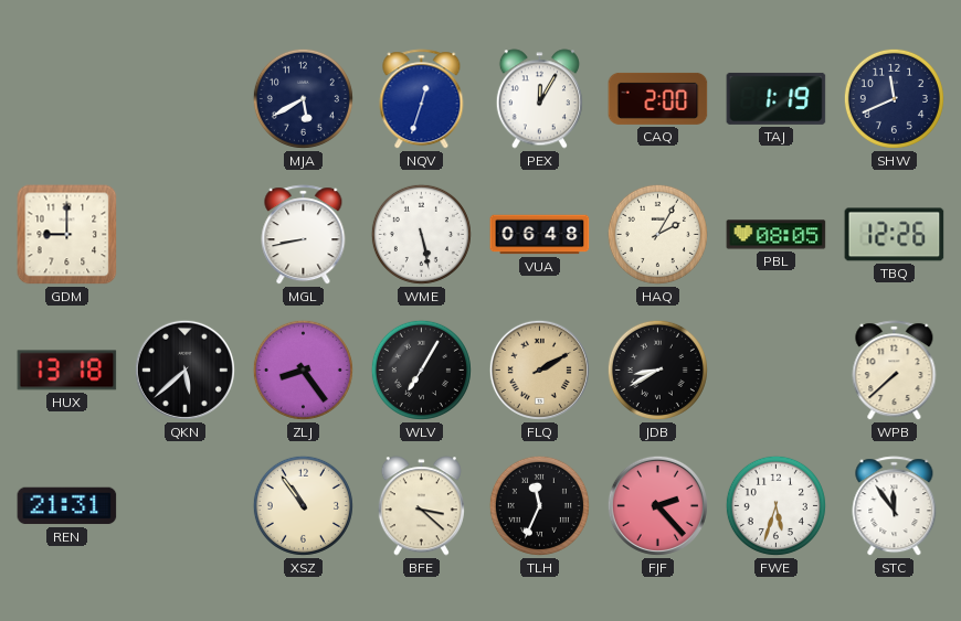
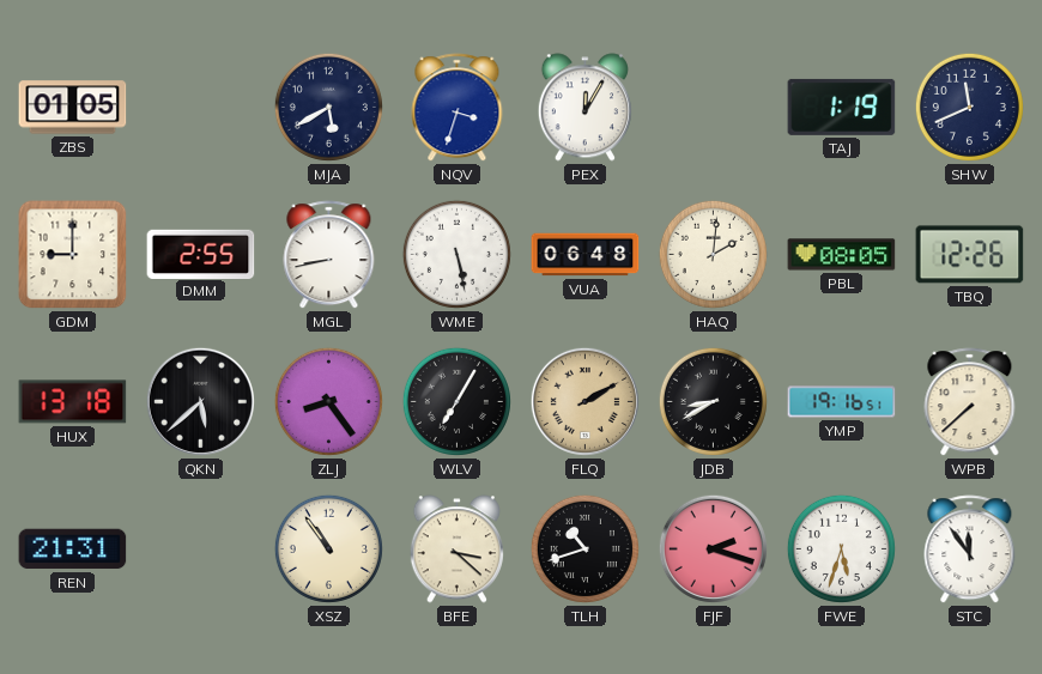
ZBS: none -> 01:05
NQV: 12:33 -> 3:33
CAQ: 2:00 -> none
DMM: none -> 2:55
HAQ: 2:05 -> 2:01
YMP: none -> 19:16
TLH: 11:34 -> 10:42
FJF: 2:23 -> 2:18
